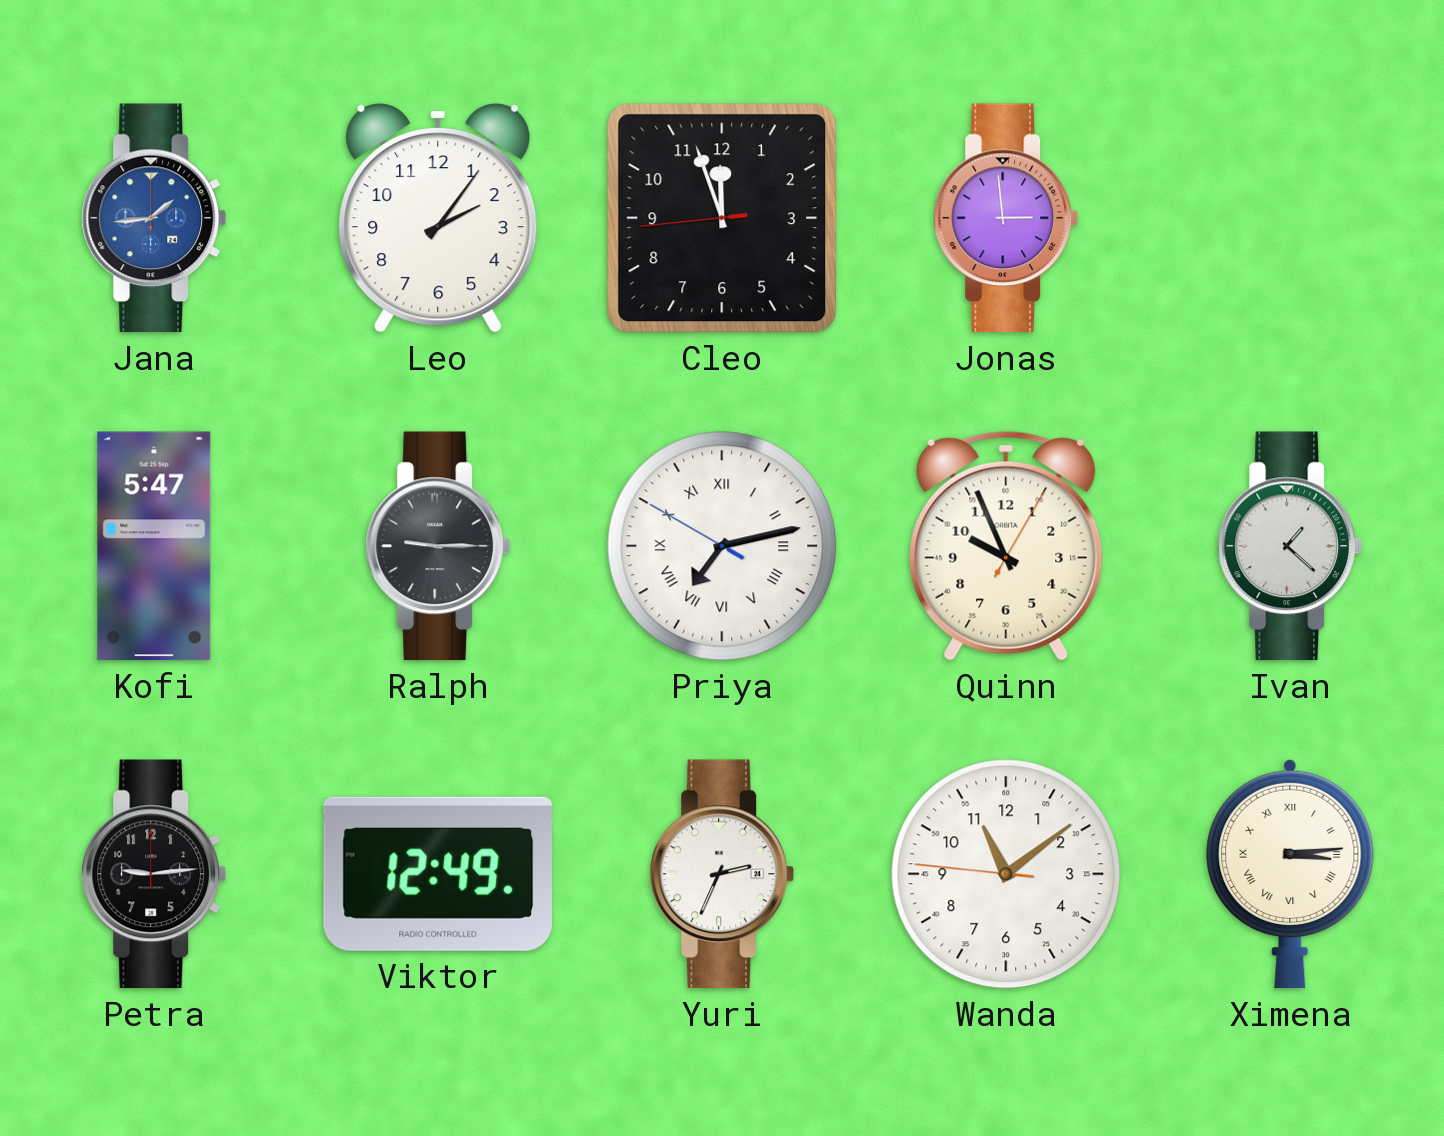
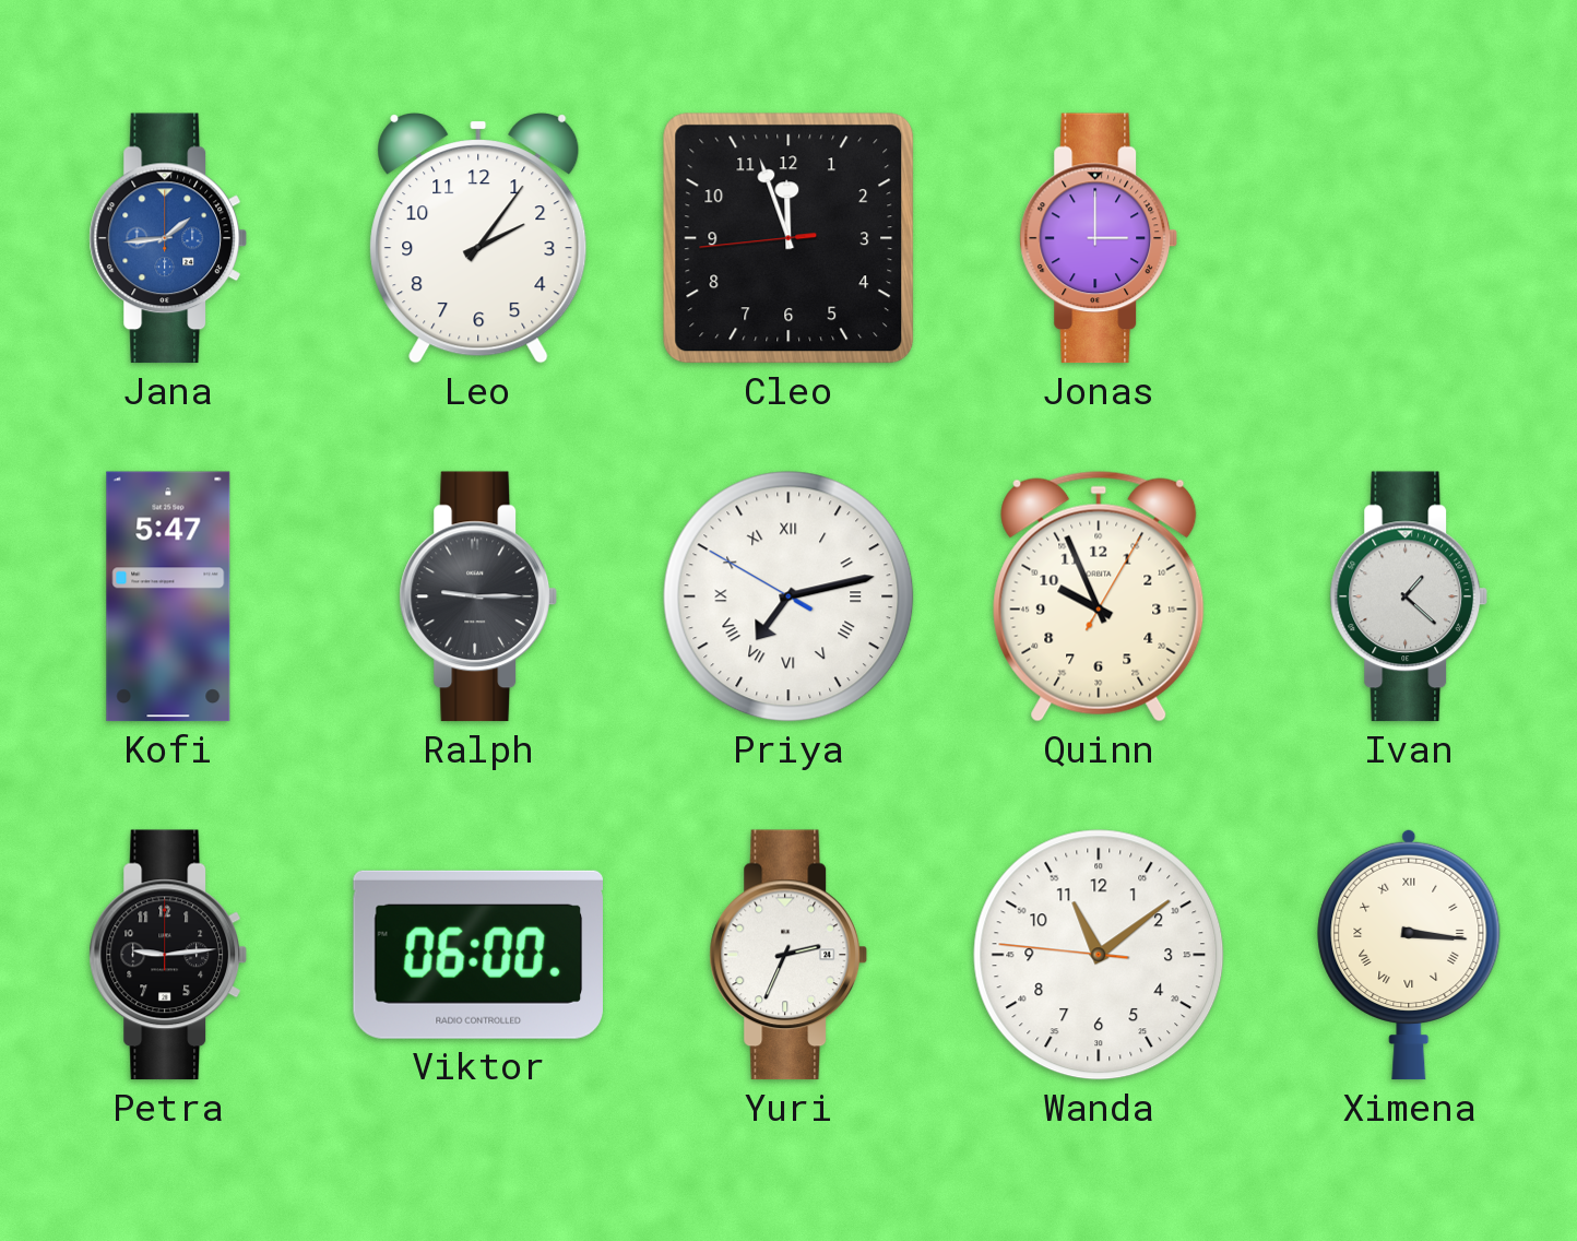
Jonas: 2:59 -> 3:00
Viktor: 12:49 -> 06:00
Ximena: 3:14 -> 3:16
